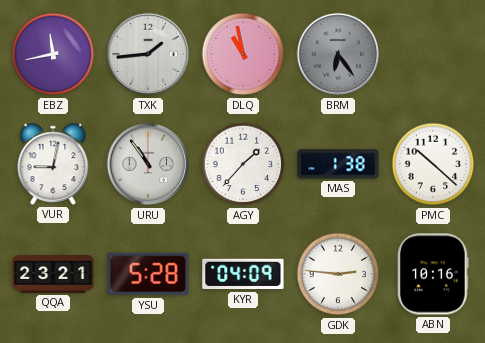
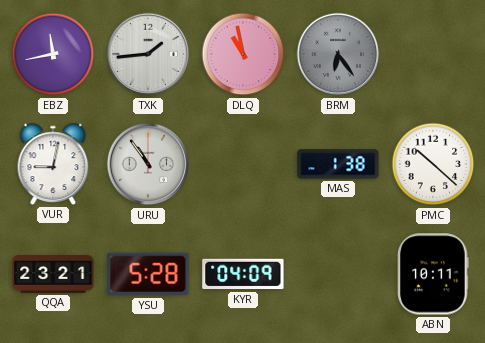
AGY: 1:37 -> none
GDK: 2:46 -> none
ABN: 10:16 -> 10:11
